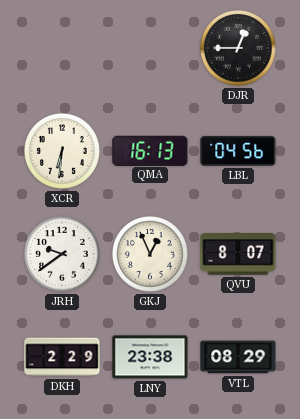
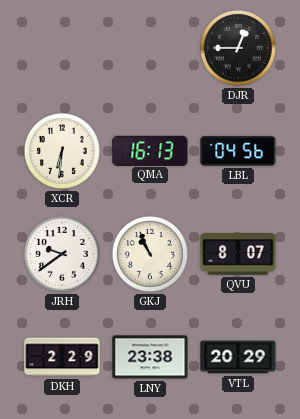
GKJ: 12:56 -> 10:56
VTL: 08:29 -> 20:29
